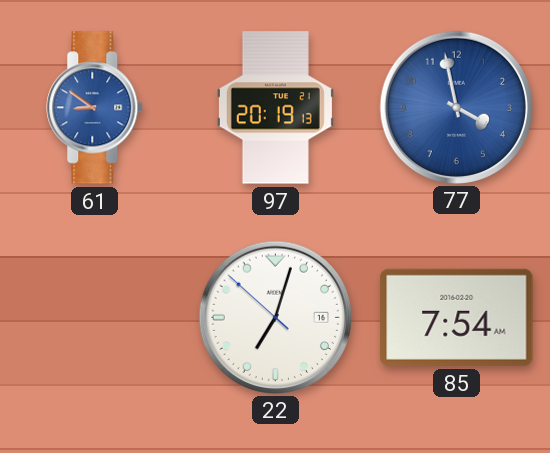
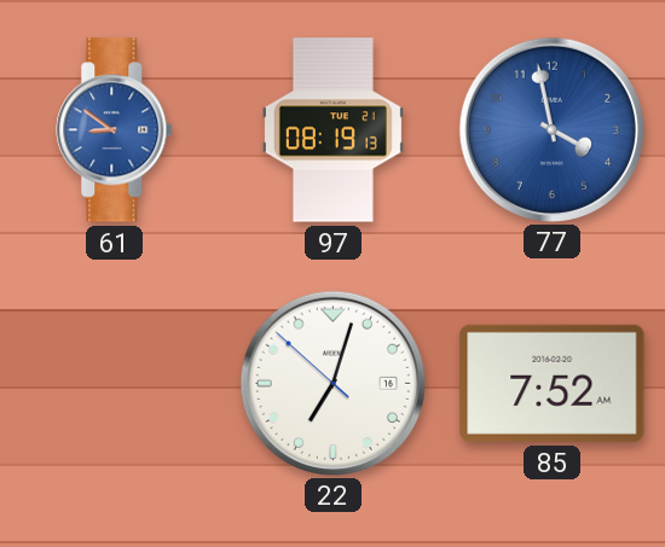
97: 20:19 -> 08:19
85: 7:54 -> 7:52
